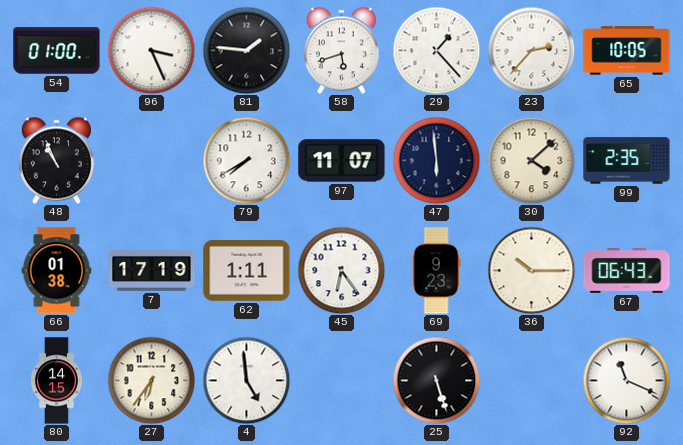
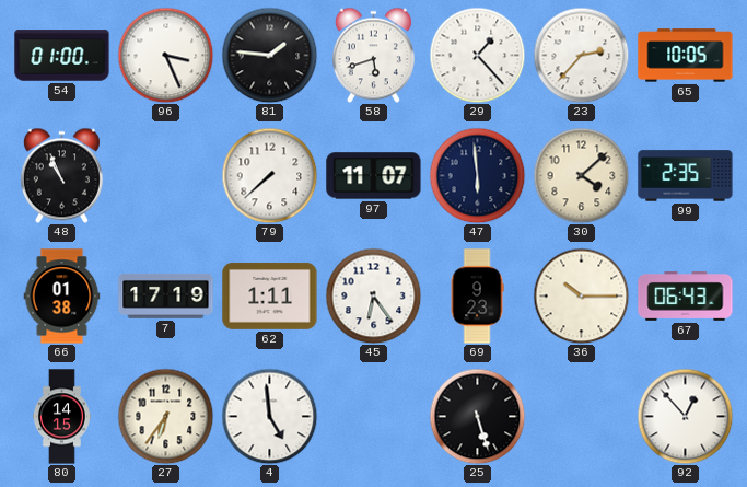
79: 7:40 -> 7:38
92: 11:19 -> 12:53
